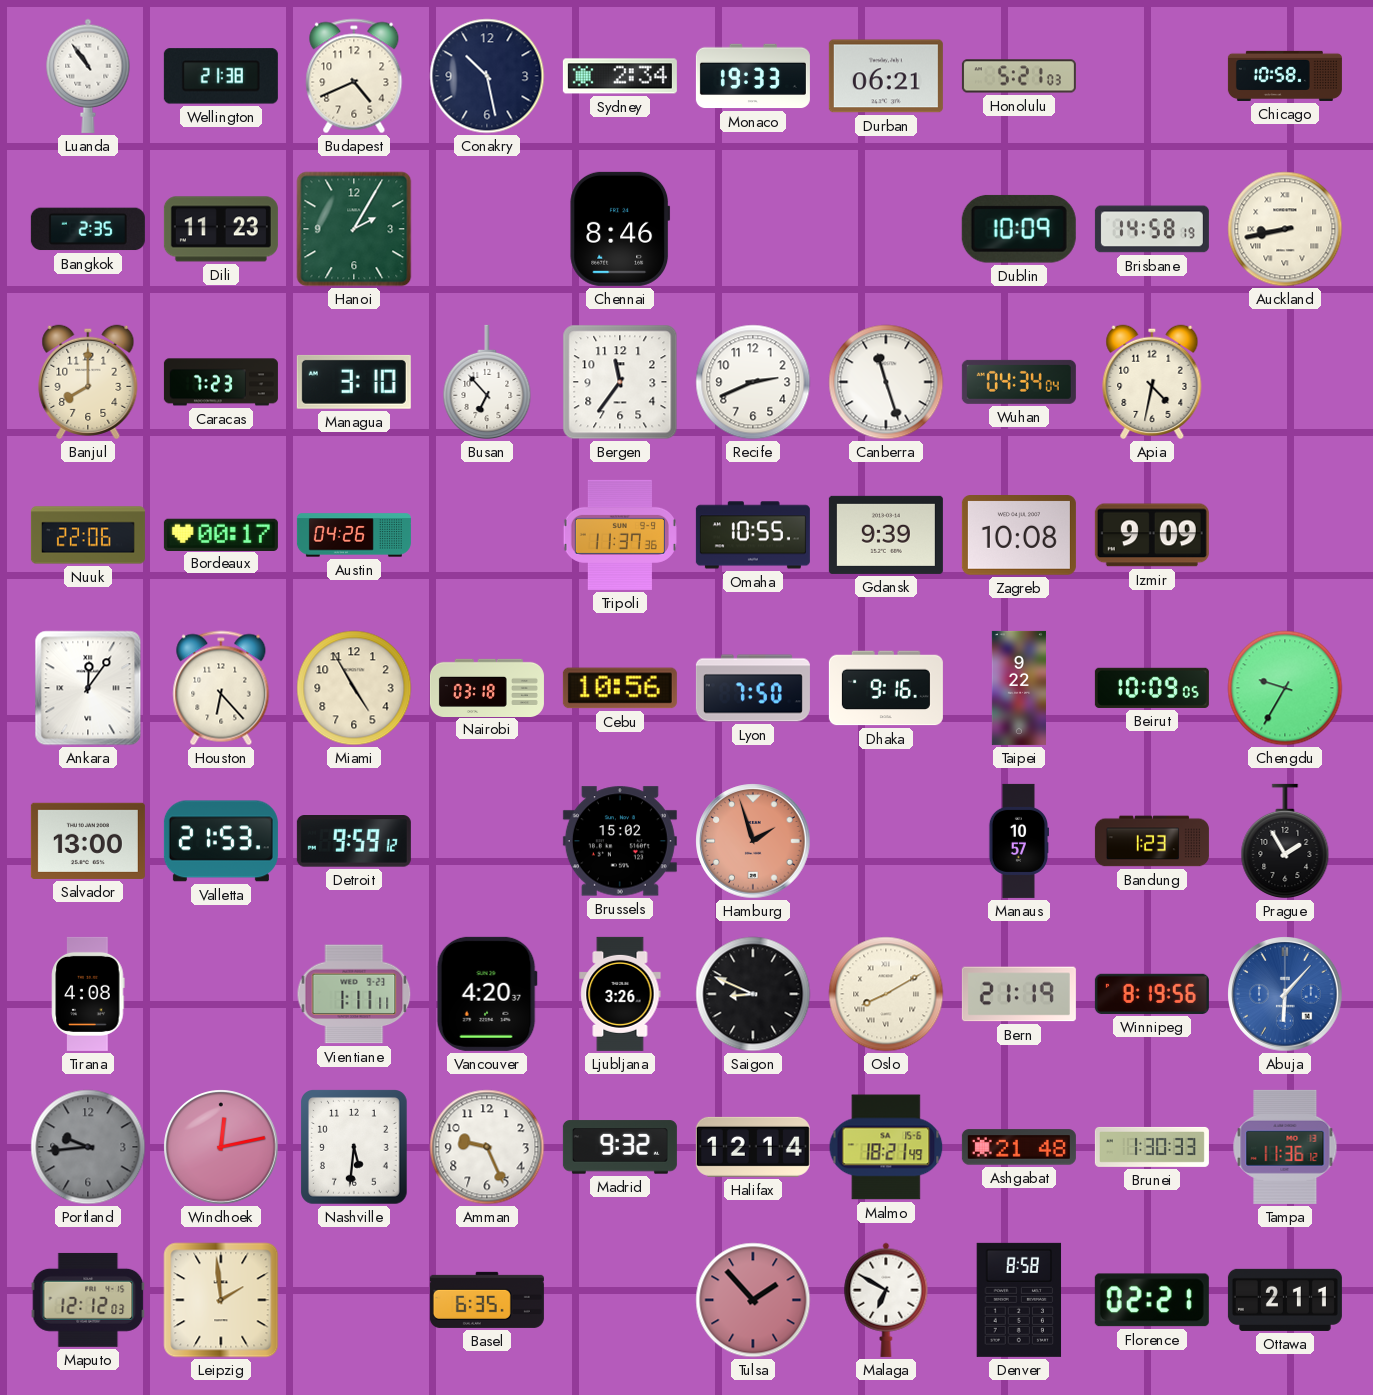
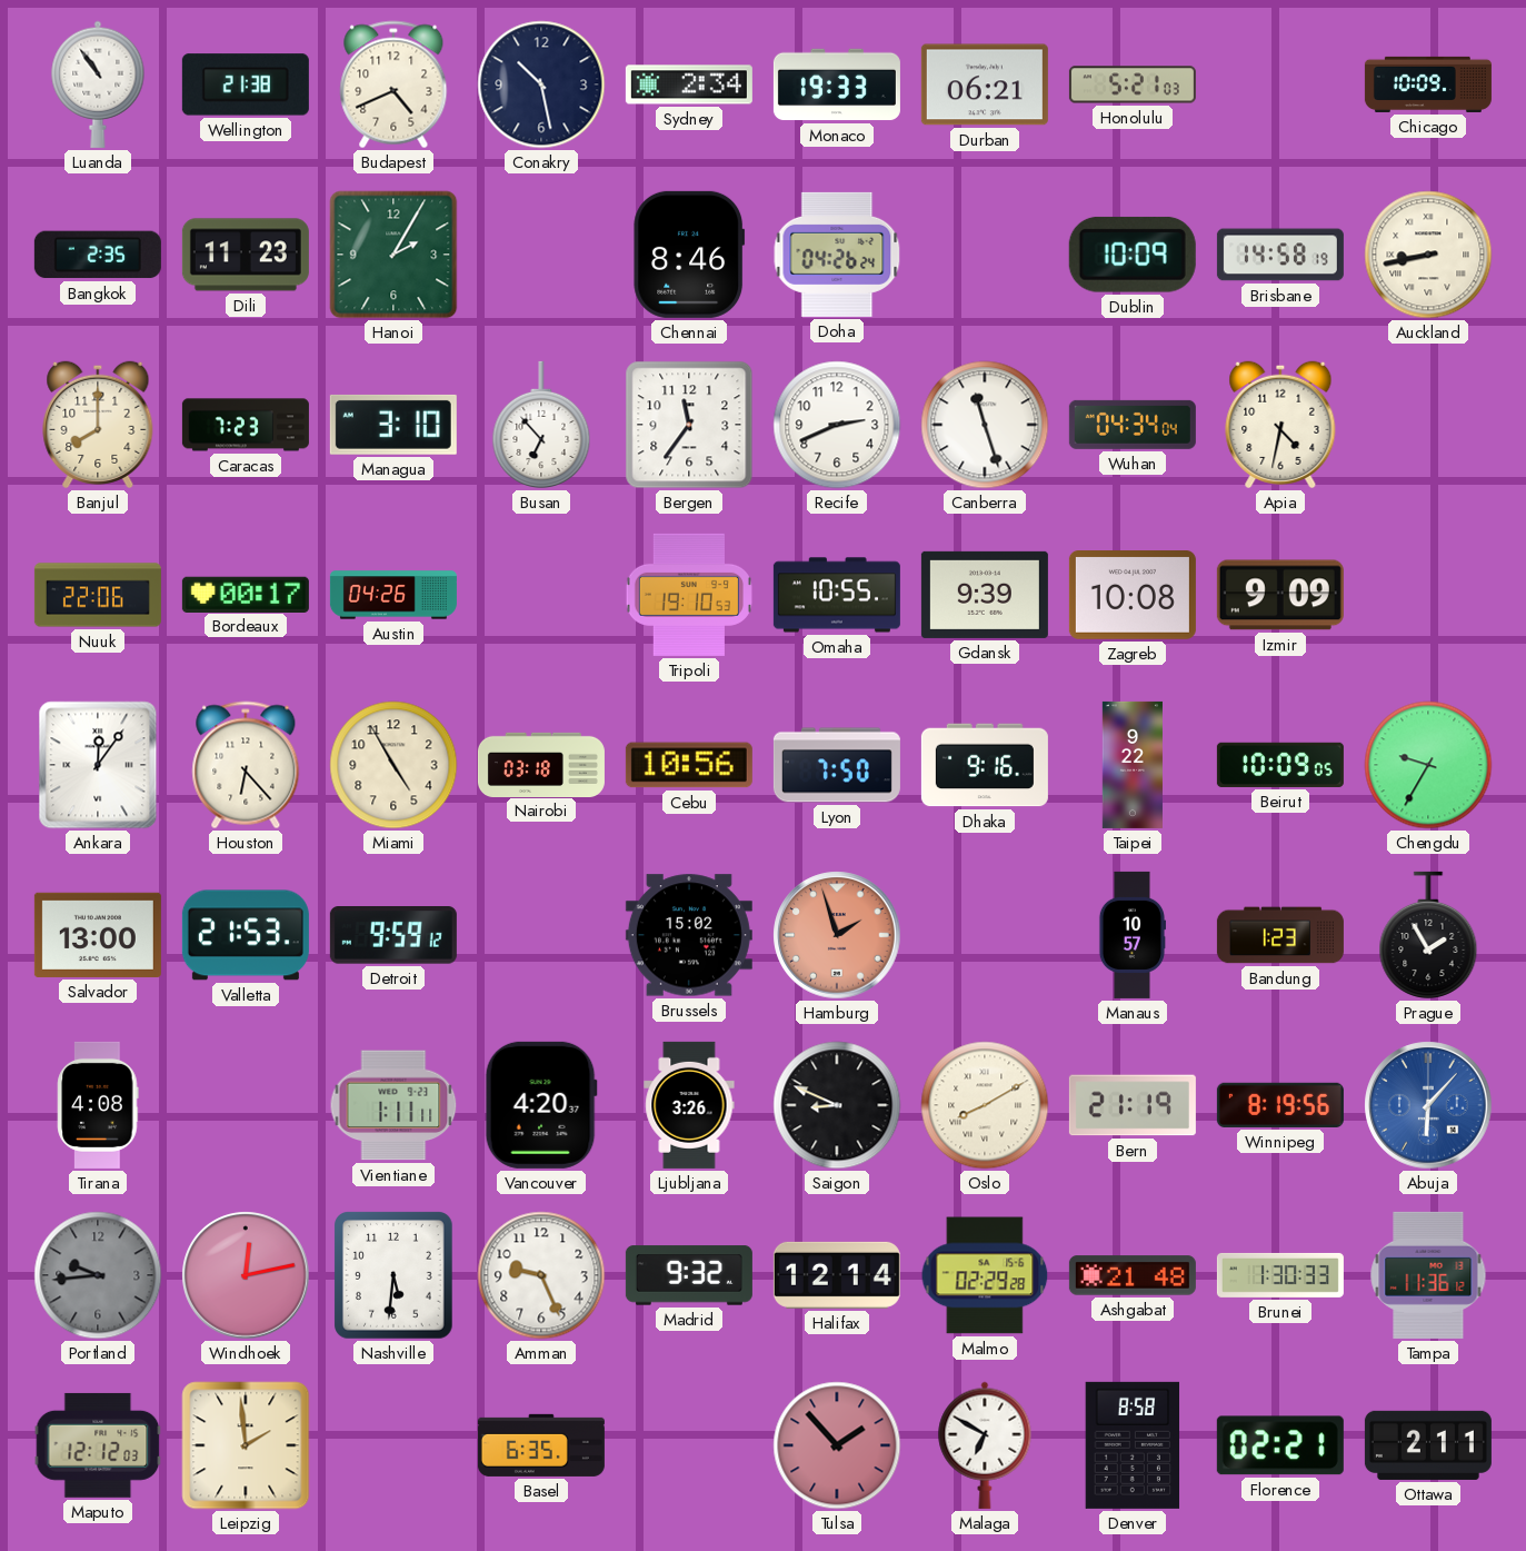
Chicago: 10:58 -> 10:09
Doha: none -> 04:26
Tripoli: 11:37 -> 19:10
Malmo: 18:21 -> 02:29
